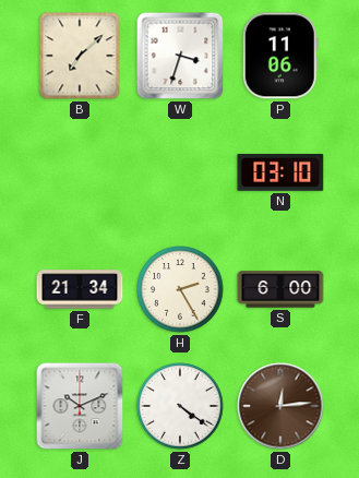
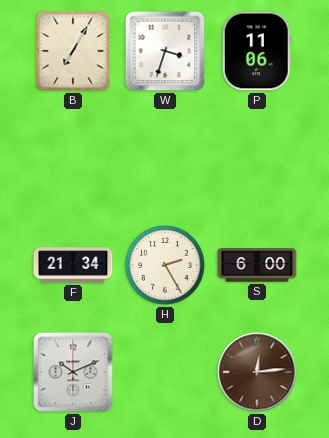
B: 7:08 -> 7:05
N: 03:10 -> none
Z: 4:21 -> none
